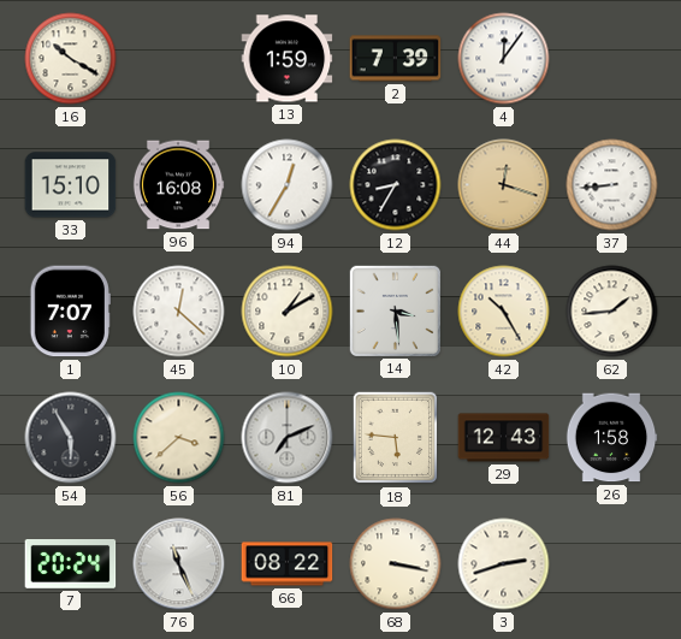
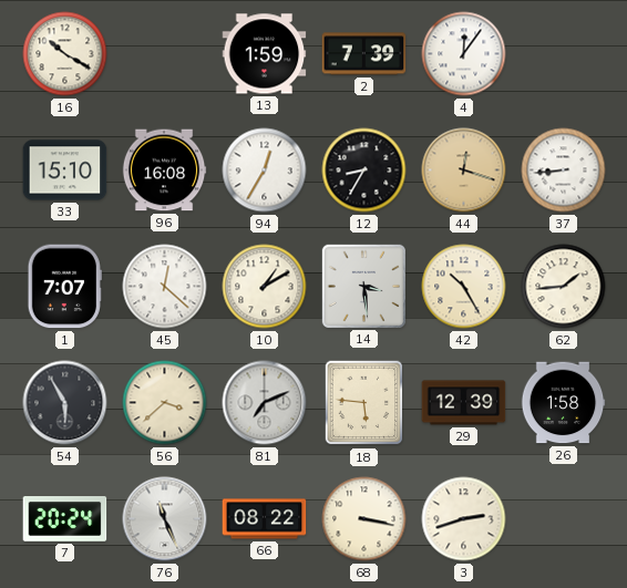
29: 12:43 -> 12:39
